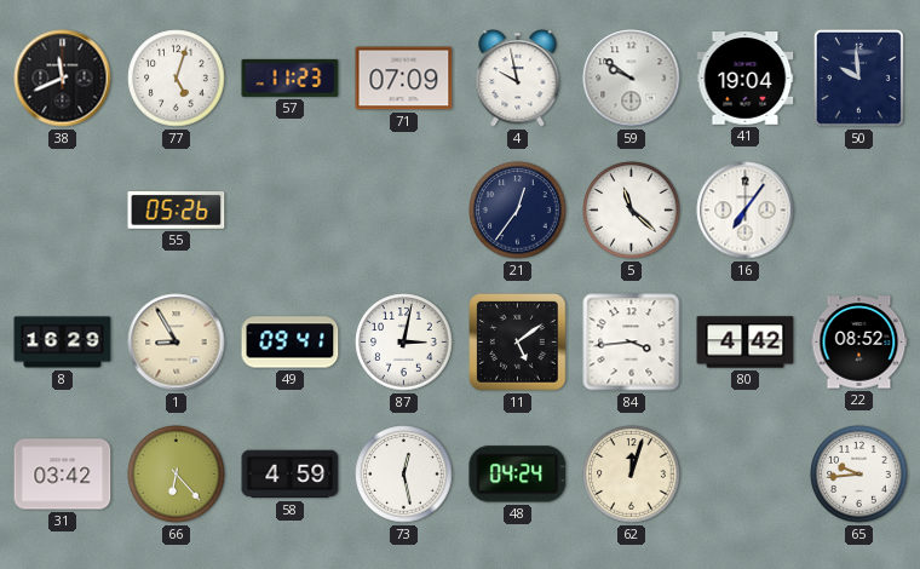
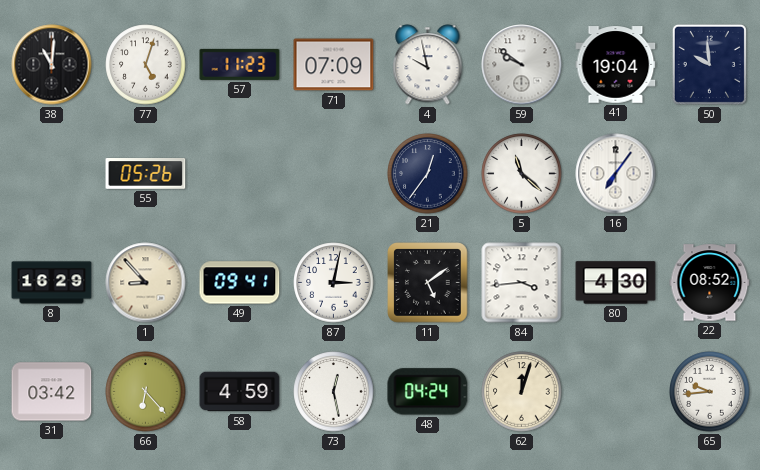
38: 11:41 -> 11:01
1: 8:55 -> 8:53
80: 4:42 -> 4:30
